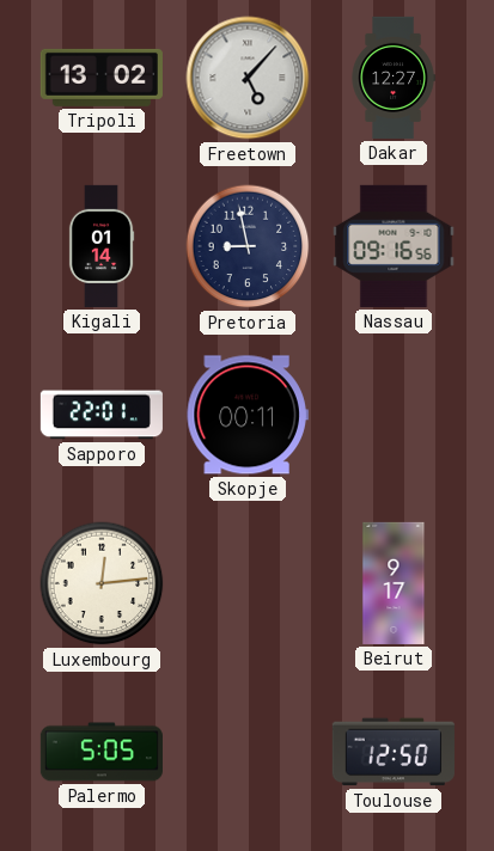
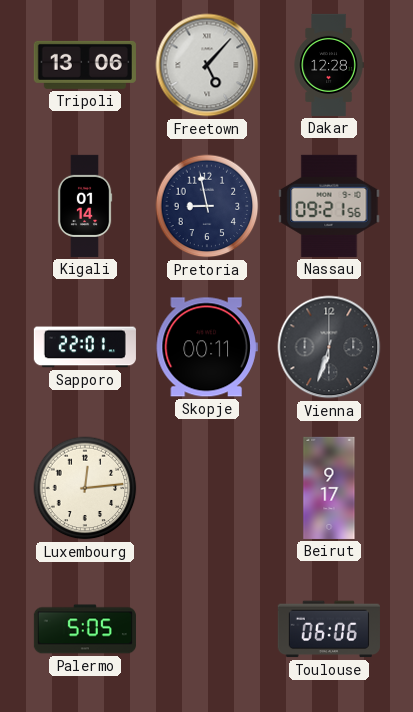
Tripoli: 13:02 -> 13:06
Dakar: 12:27 -> 12:28
Nassau: 09:16 -> 09:21
Vienna: none -> 6:33
Toulouse: 12:50 -> 06:06
